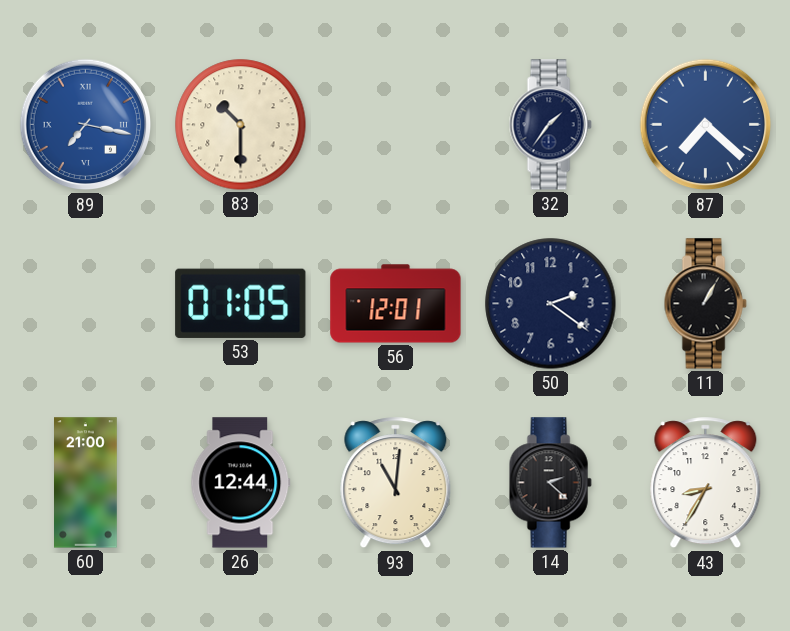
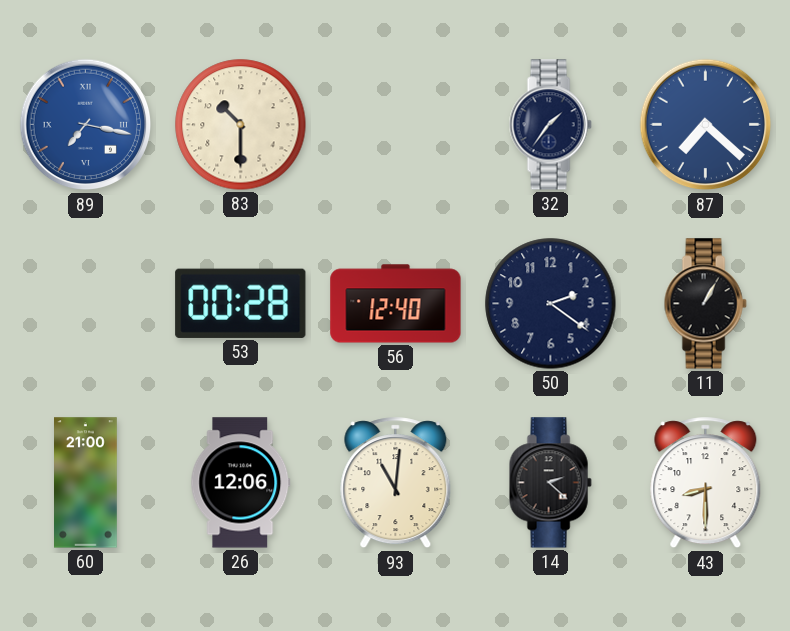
53: 01:05 -> 00:28
56: 12:01 -> 12:40
26: 12:44 -> 12:06
43: 8:35 -> 8:30
